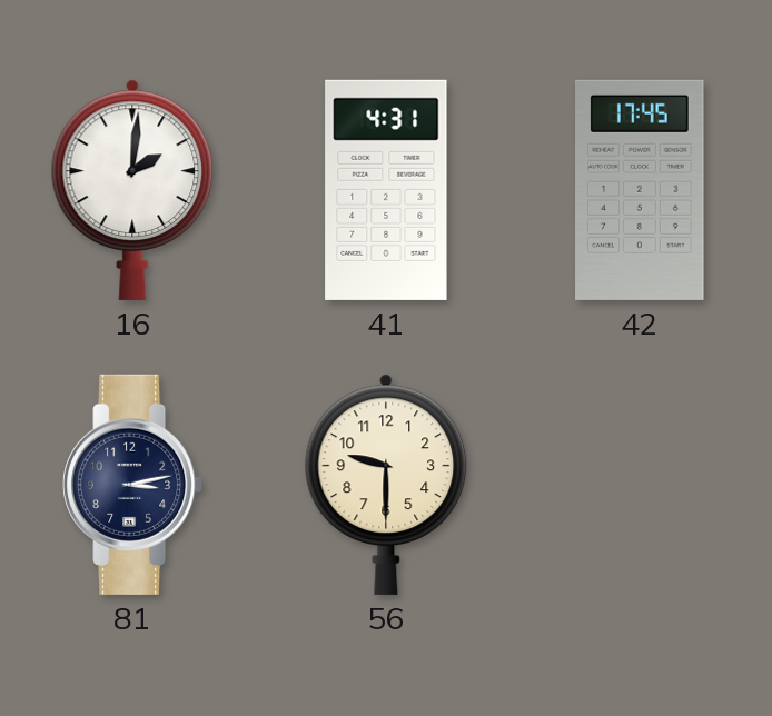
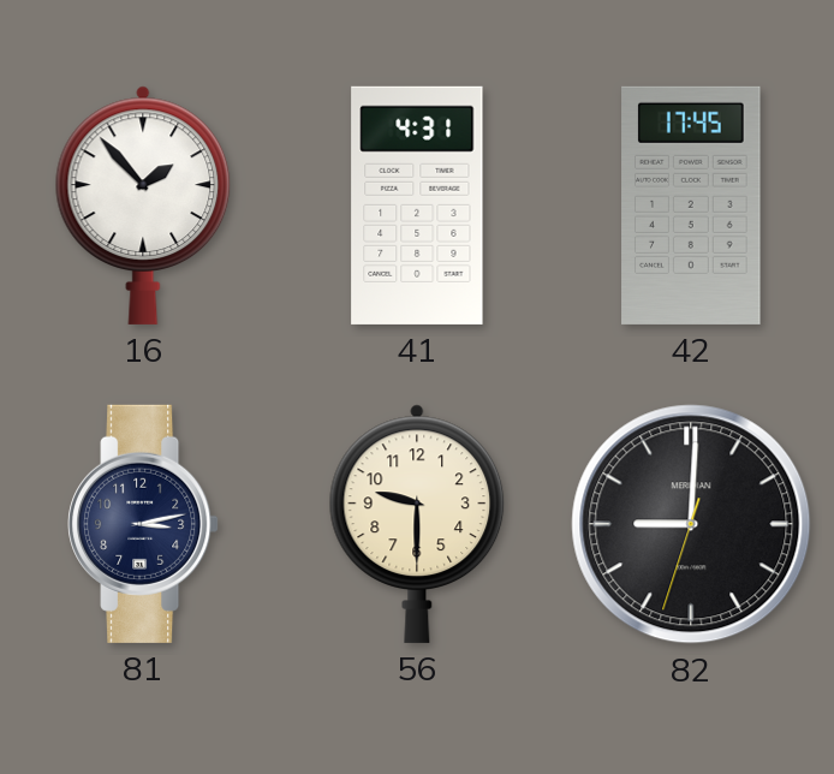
16: 2:01 -> 1:53
82: none -> 9:00
